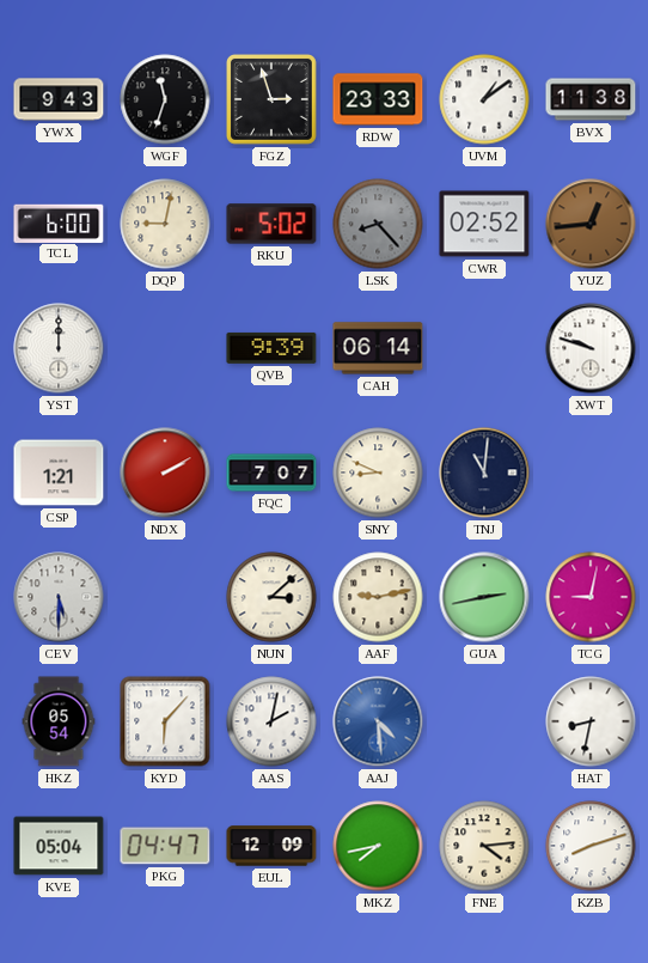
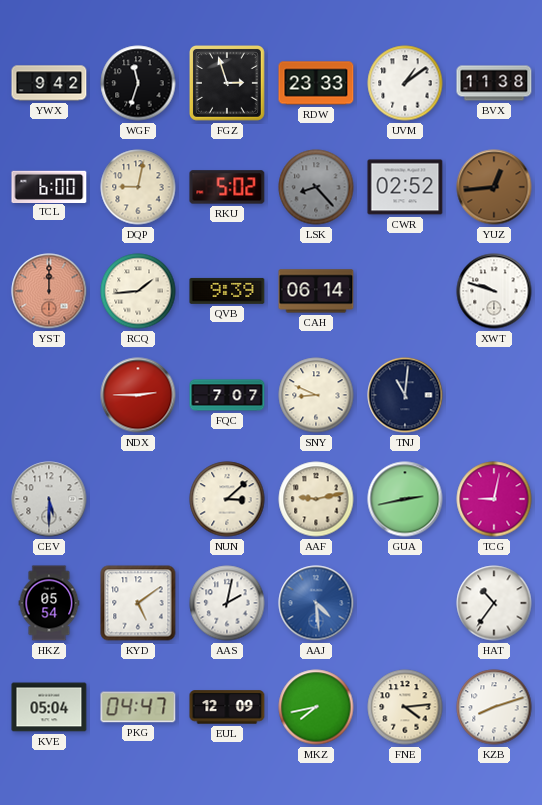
YWX: 9:43 -> 9:42
YST dial: white -> salmon
RCQ: none -> 1:44
CSP: 1:21 -> none
NDX: 2:10 -> 2:45
KYD: 6:07 -> 5:09
HAT: 8:32 -> 10:36
